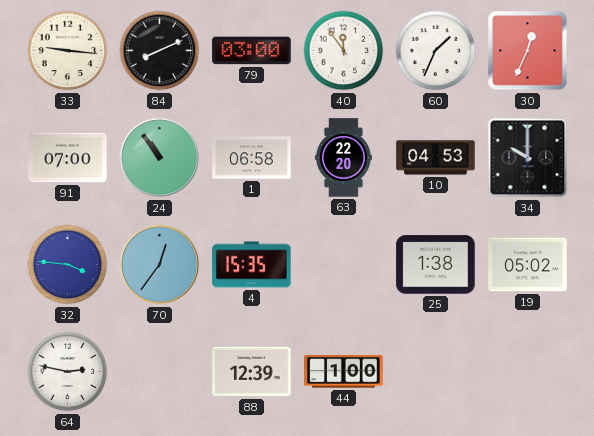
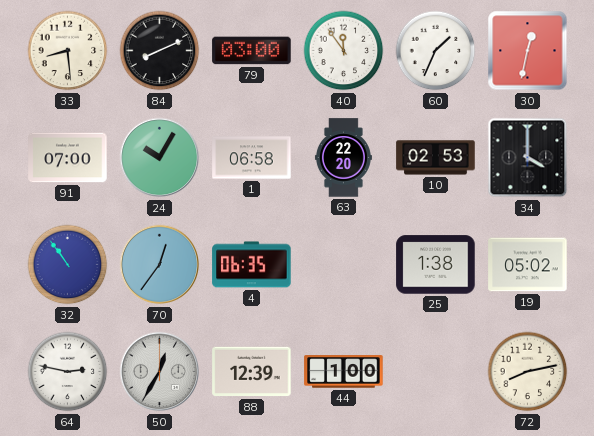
33: 9:16 -> 8:29
30: 12:34 -> 12:32
24: 10:54 -> 10:05
10: 04:53 -> 02:53
34: 10:00 -> 4:00
32: 3:46 -> 10:54
4: 15:35 -> 06:35
50: none -> 12:35
72: none -> 8:13
